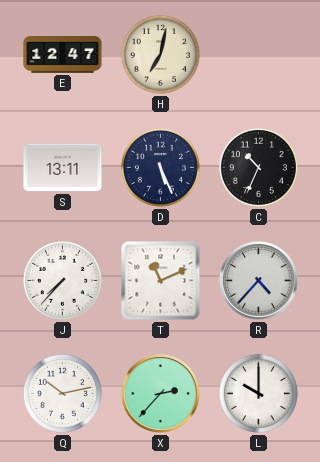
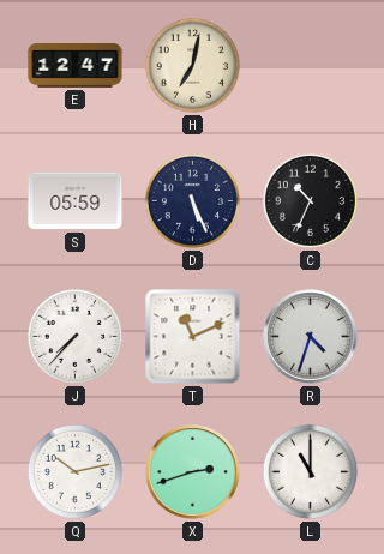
S: 13:11 -> 05:59
R: 4:37 -> 4:33
X: 2:37 -> 2:42
L: 10:00 -> 11:00
